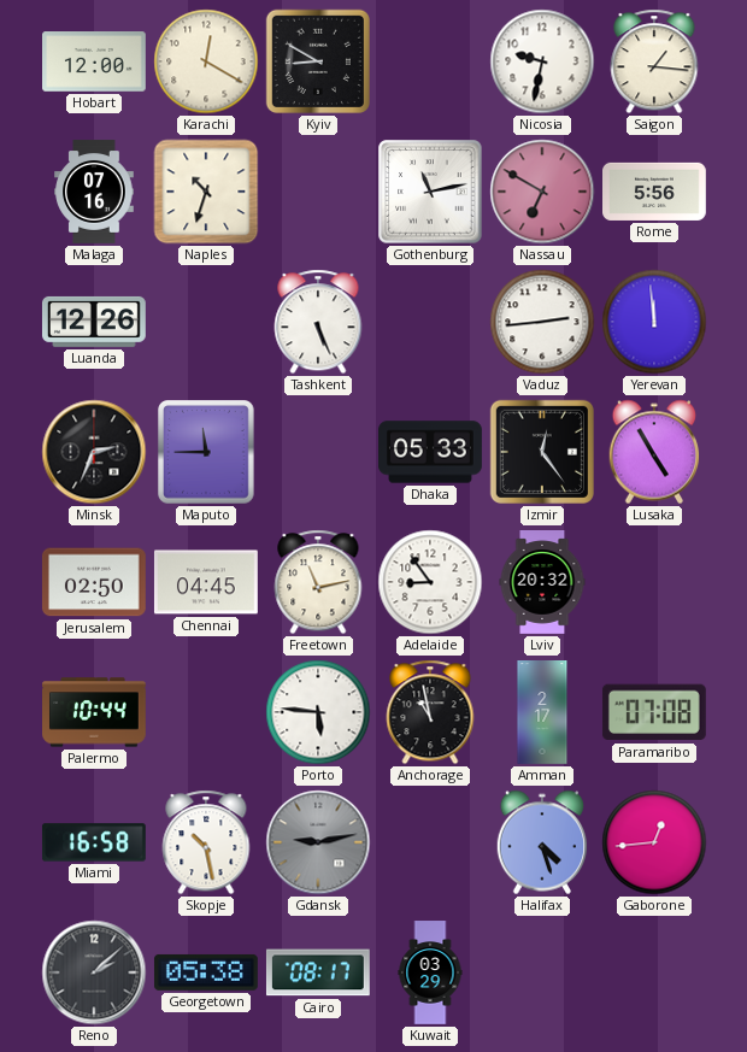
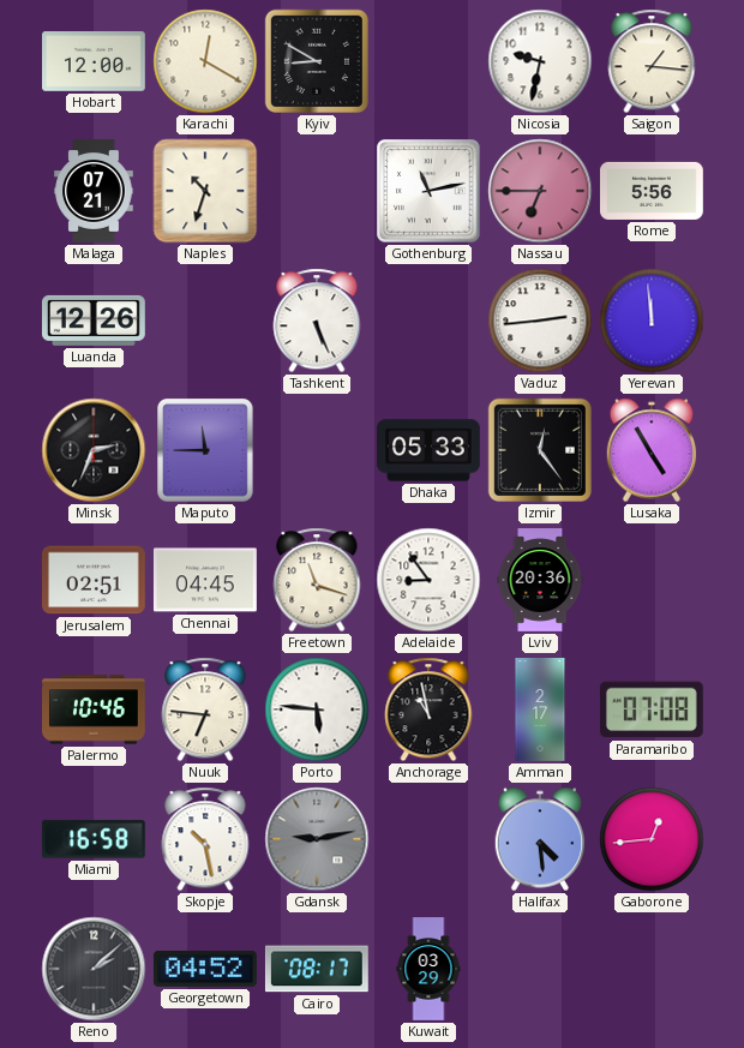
Malaga: 07:16 -> 07:21
Nassau: 6:50 -> 6:45
Jerusalem: 02:50 -> 02:51
Freetown: 11:13 -> 11:18
Lviv: 20:32 -> 20:36
Palermo: 10:44 -> 10:46
Nuuk: none -> 6:46
Halifax: 4:27 -> 4:29
Georgetown: 05:38 -> 04:52
